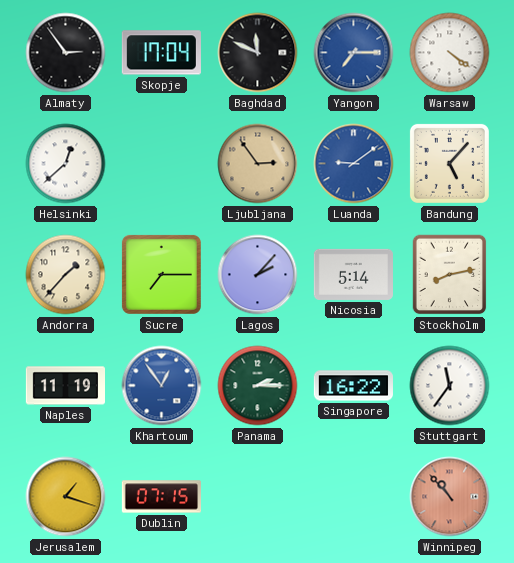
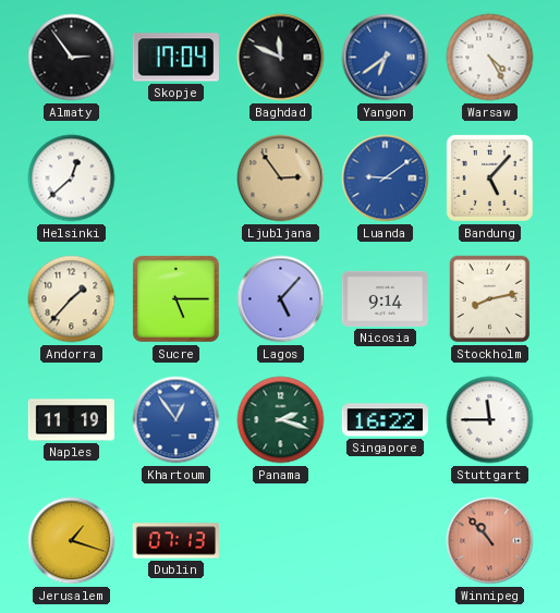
Yangon: 7:15 -> 6:39
Warsaw: 4:21 -> 4:25
Sucre: 7:15 -> 5:15
Lagos: 2:07 -> 5:07
Nicosia: 5:14 -> 9:14
Panama: 2:15 -> 2:18
Stuttgart: 11:36 -> 11:45
Dublin: 07:15 -> 07:13
